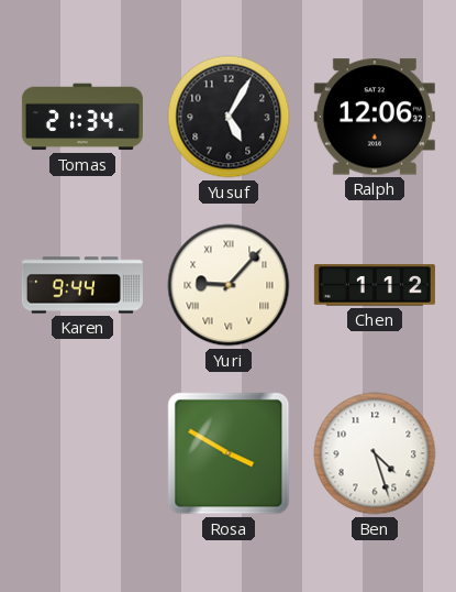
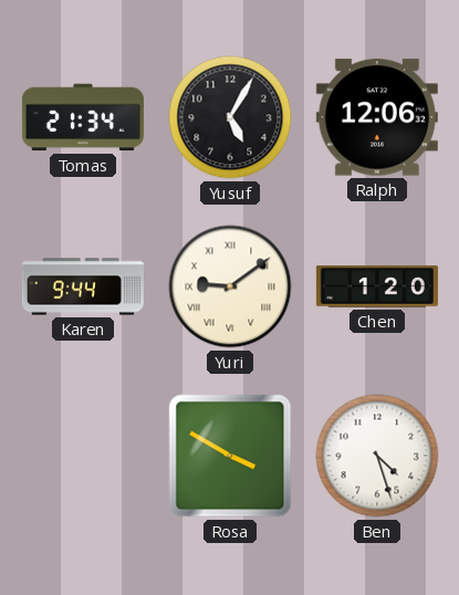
Yuri: 9:07 -> 9:09
Chen: 1:12 -> 1:20
